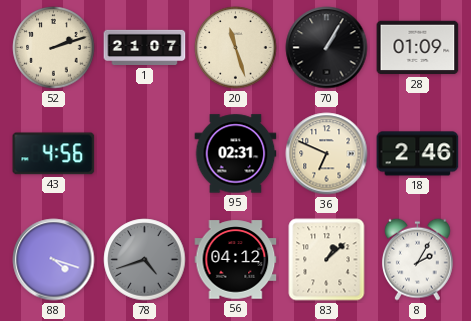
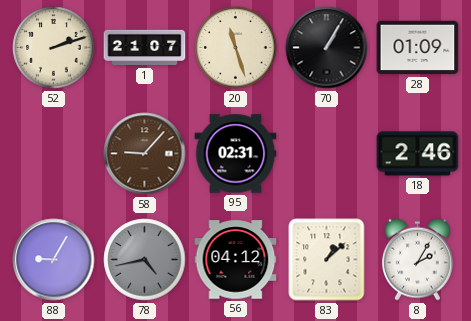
43: 4:56 -> none
58: none -> 9:07
36: 6:49 -> none
88: 4:18 -> 9:05
78: 4:42 -> 4:43
